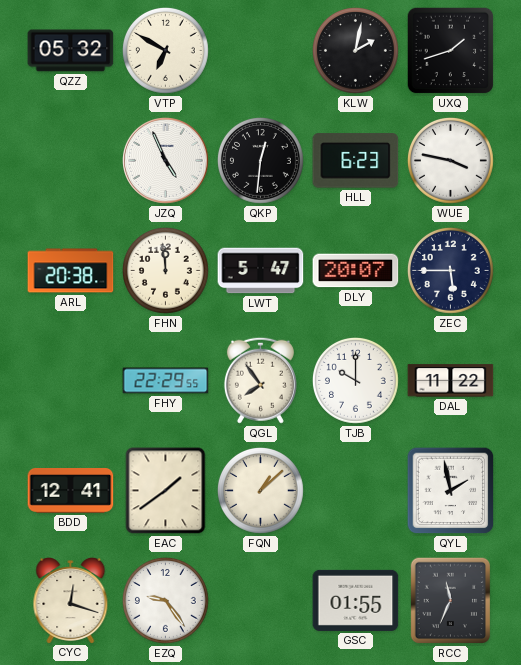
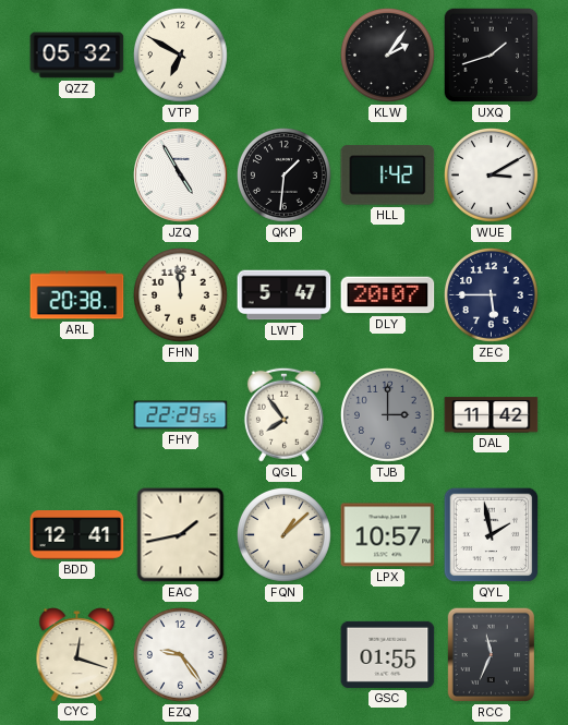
KLW: 2:02 -> 2:06
JZQ: 4:56 -> 4:55
QKP: 12:31 -> 1:31
HLL: 6:23 -> 1:42
WUE: 3:47 -> 3:10
TJB: 10:00 -> 3:00
TJB dial: white -> grey
DAL: 11:22 -> 11:42
EAC: 1:39 -> 1:43
LPX: none -> 10:57
